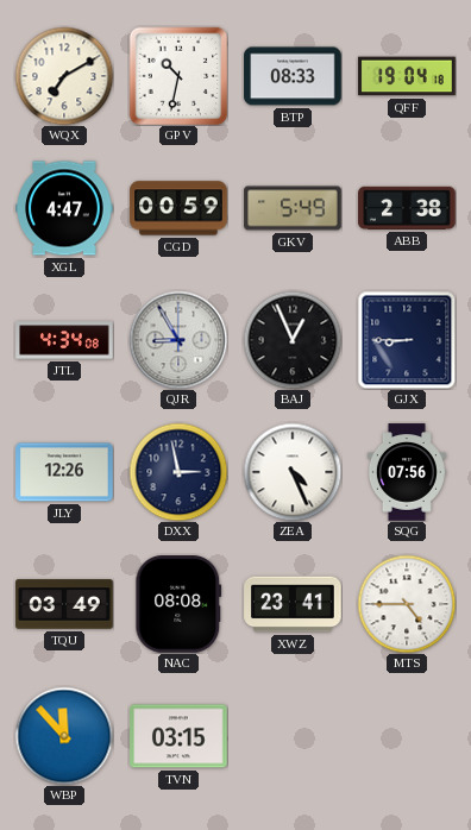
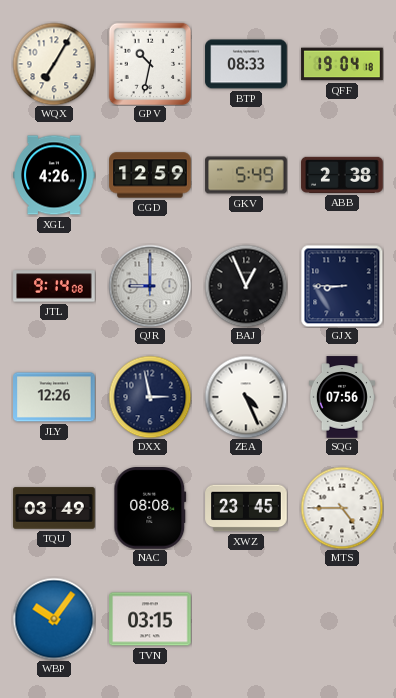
WQX: 7:10 -> 7:05
XGL: 4:47 -> 4:26
CGD: 00:59 -> 12:59
JTL: 4:34 -> 9:14
QJR: 8:55 -> 9:00
XWZ: 23:41 -> 23:45
WBP: 11:53 -> 10:06
